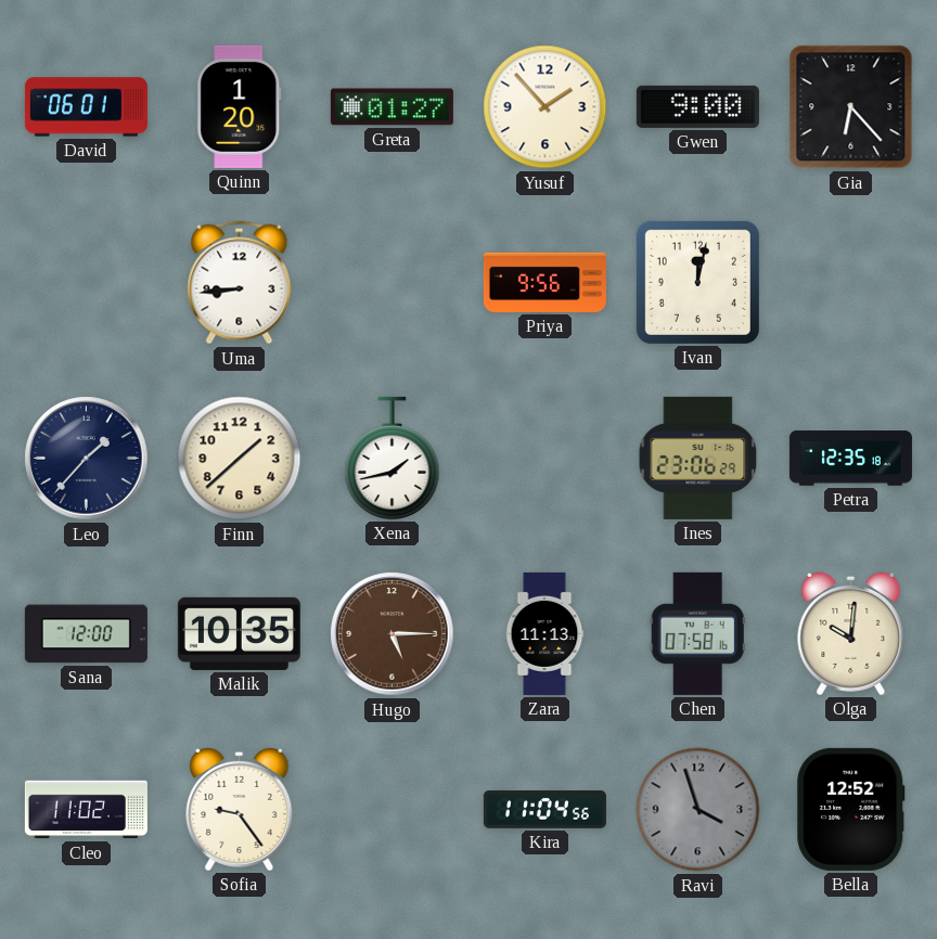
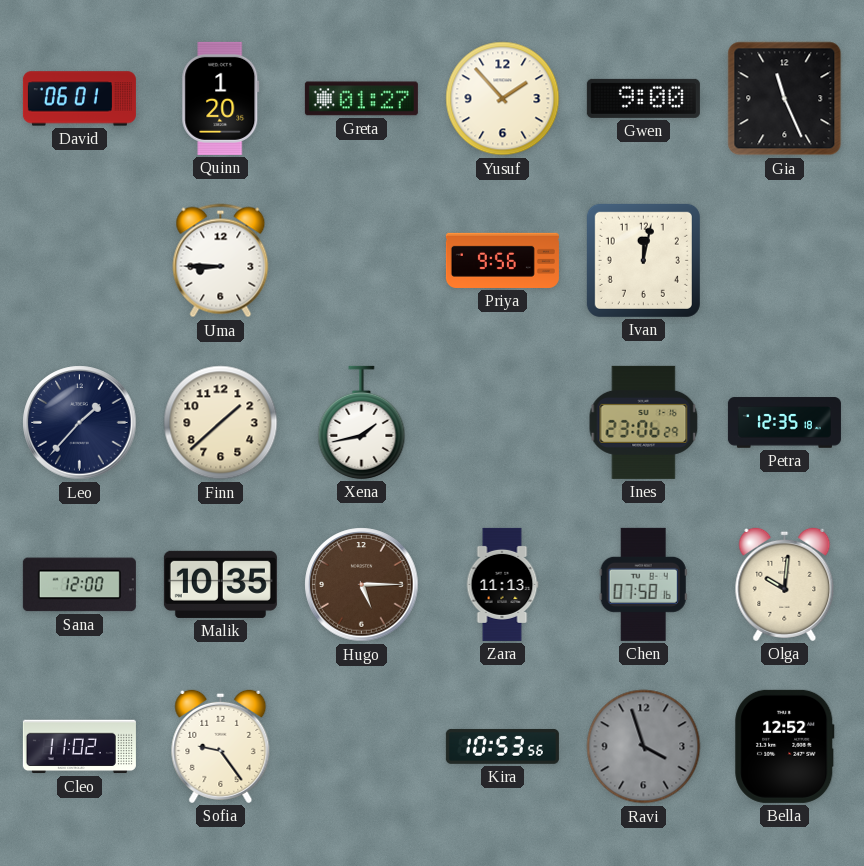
Gia: 6:23 -> 11:26
Uma: 8:44 -> 8:45
Kira: 11:04 -> 10:53
